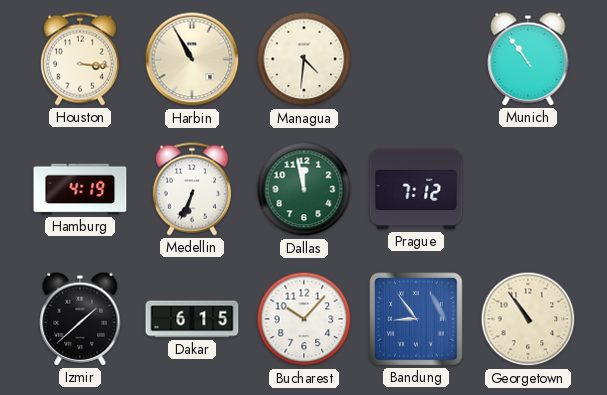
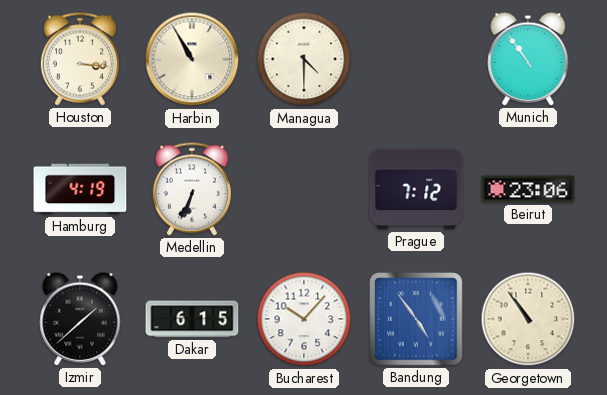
Managua: 4:31 -> 4:30
Dallas: 11:58 -> none
Beirut: none -> 23:06
Bandung: 8:54 -> 4:54
